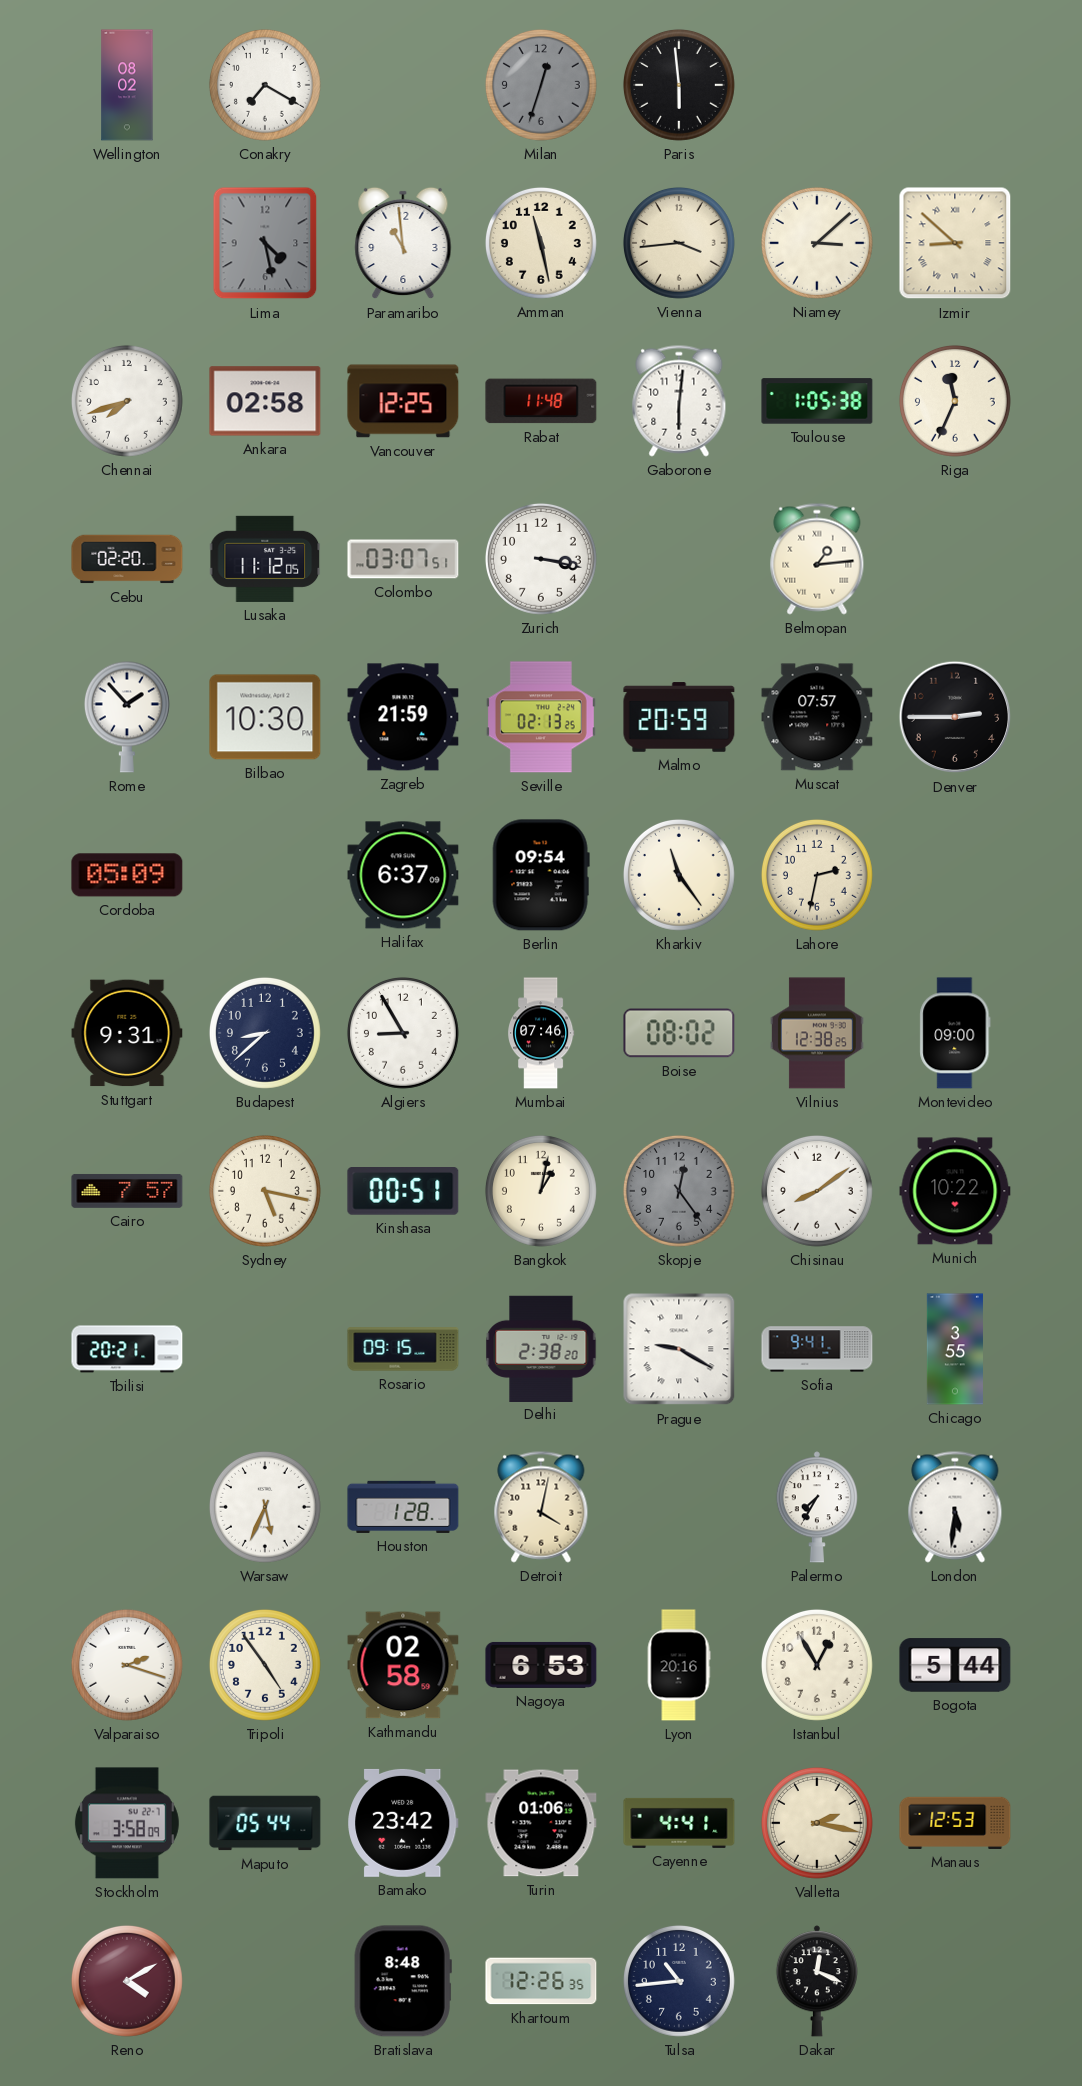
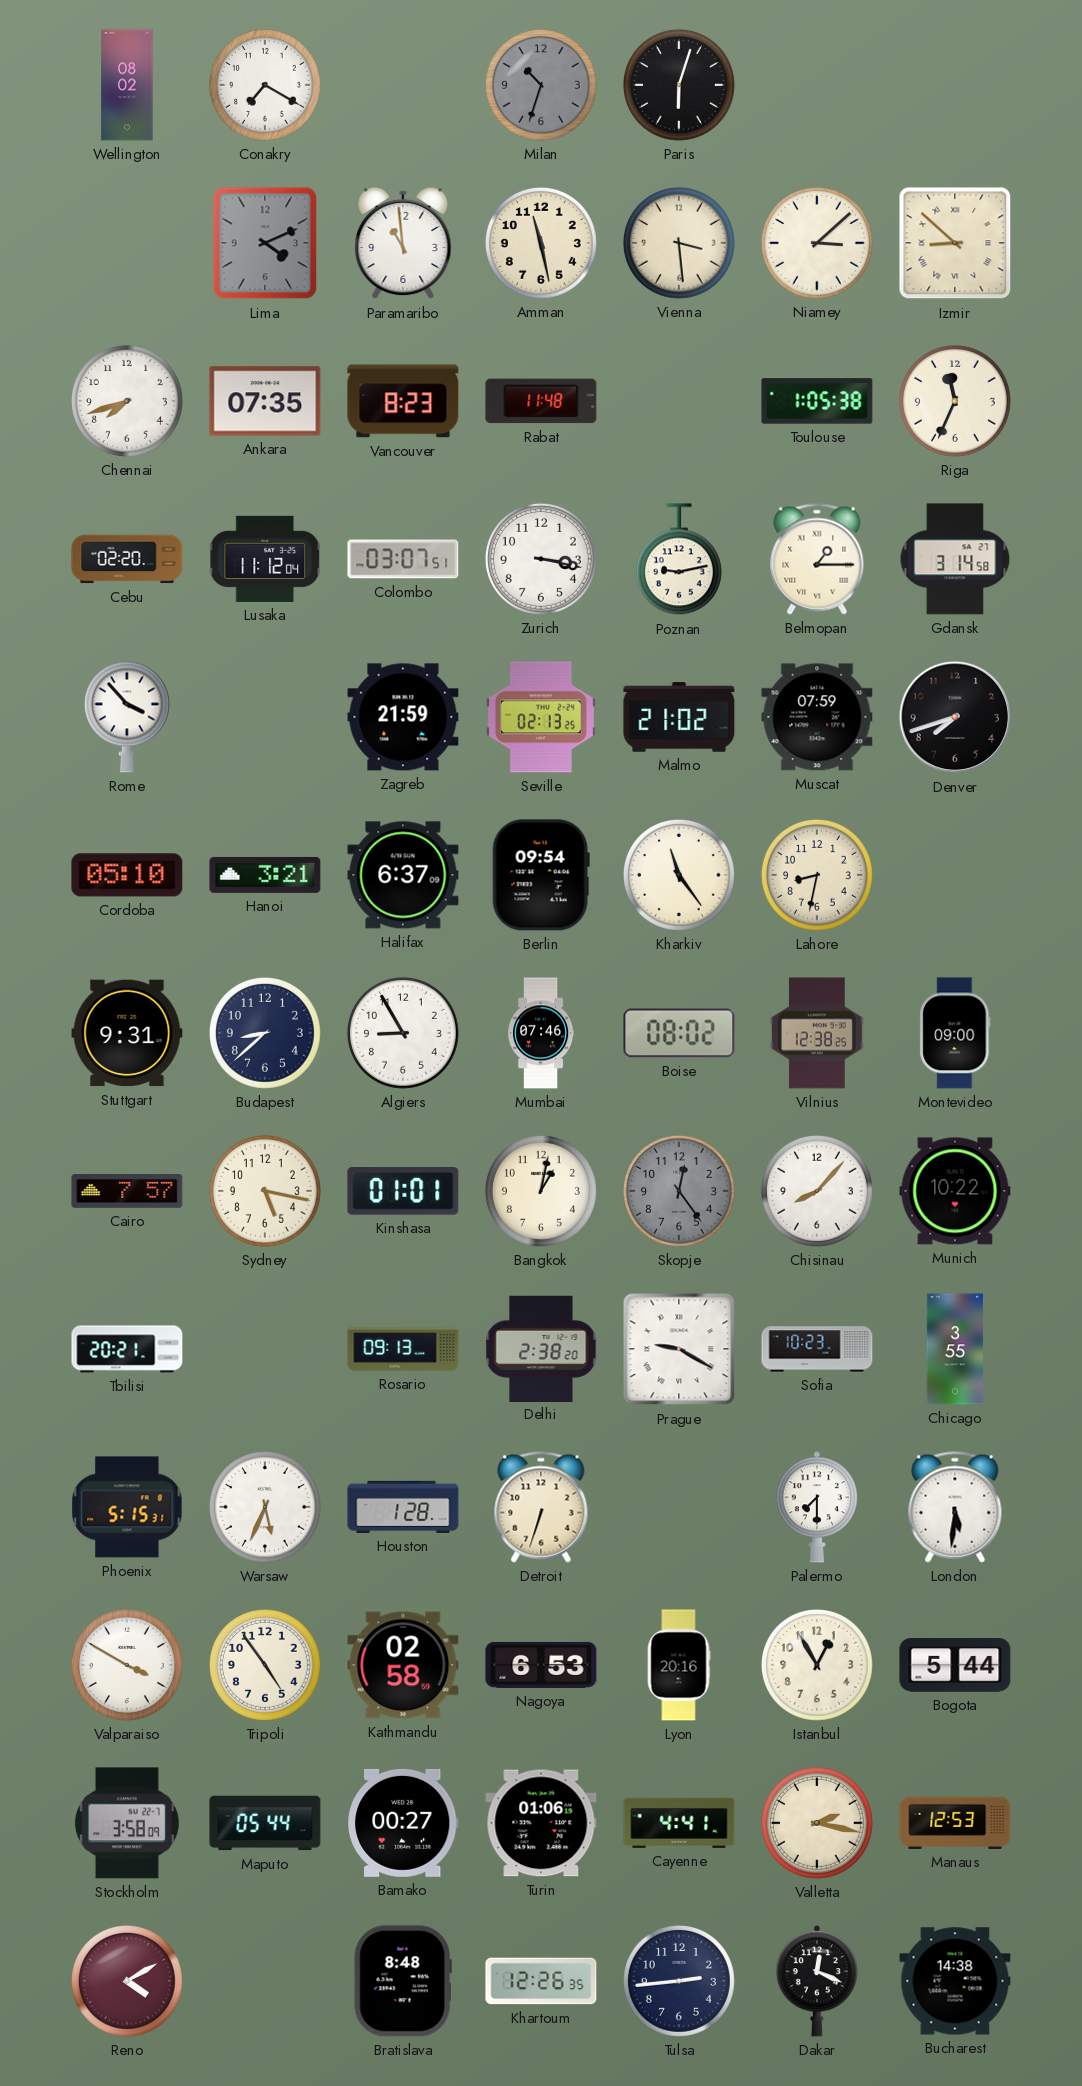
Milan: 12:33 -> 10:33
Paris: 5:59 -> 6:03
Lima: 4:28 -> 4:11
Vienna: 3:44 -> 3:29
Ankara: 02:58 -> 07:35
Vancouver: 12:25 -> 8:23
Gaborone: 6:01 -> none
Lusaka: 11:12:05 -> 11:12:04
Poznan: none -> 9:13
Belmopan: 1:14 -> 1:15
Gdansk: none -> 3:14
Rome: 1:53 -> 3:53
Bilbao: 10:30 -> none
Malmo: 20:59 -> 21:02
Muscat: 07:57 -> 07:59
Denver: 2:45 -> 7:42
Cordoba: 05:09 -> 05:10
Hanoi: none -> 3:21
Lahore: 2:32 -> 8:32
Kinshasa: 00:51 -> 01:01
Chisinau: 8:09 -> 8:07
Rosario: 09:15 -> 09:13
Sofia: 9:41 -> 10:23
Phoenix: none -> 5:15
Detroit: 4:02 -> 6:33
Palermo: 7:35 -> 7:30
Valparaiso: 2:18 -> 3:50
Bamako: 23:42 -> 00:27
Tulsa: 10:44 -> 2:44
Bucharest: none -> 14:38
